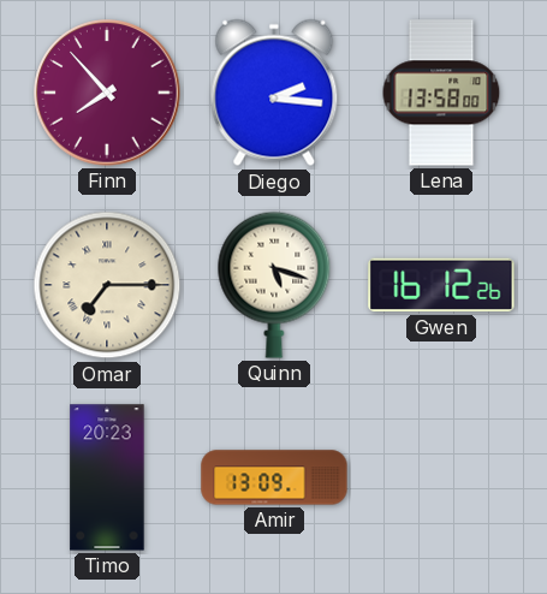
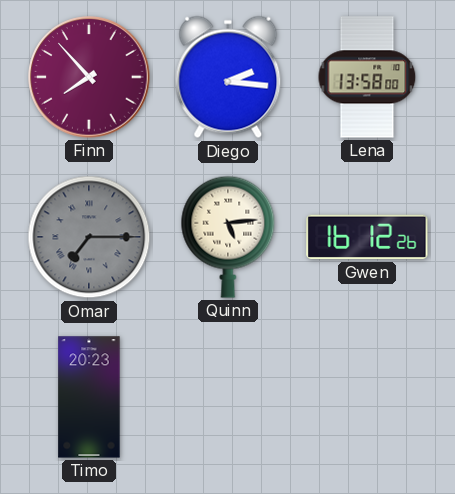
Omar dial: cream -> grey
Quinn: 5:18 -> 5:14
Amir: 13:09 -> none
